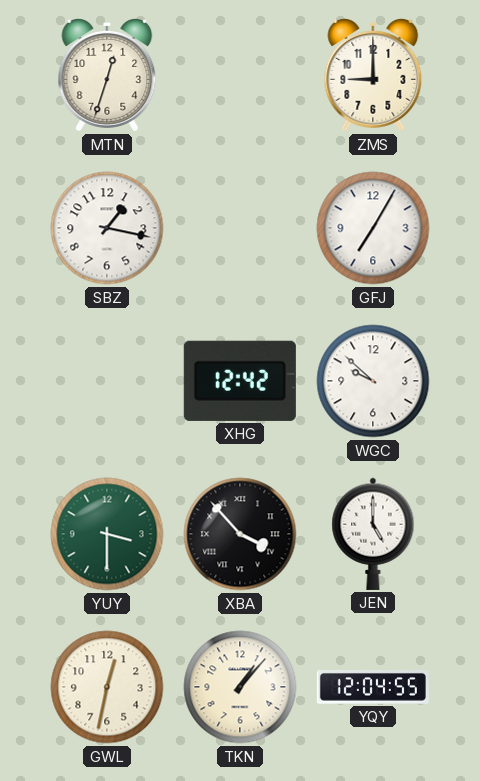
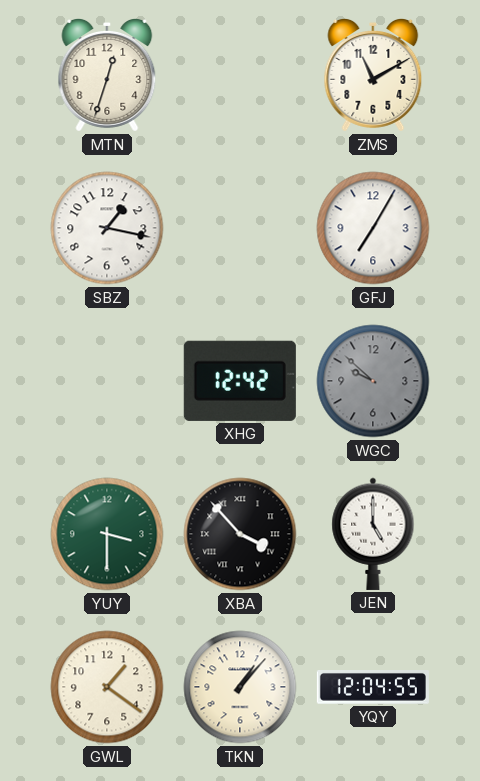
ZMS: 9:00 -> 11:10
WGC dial: white -> grey
GWL: 12:32 -> 1:21
